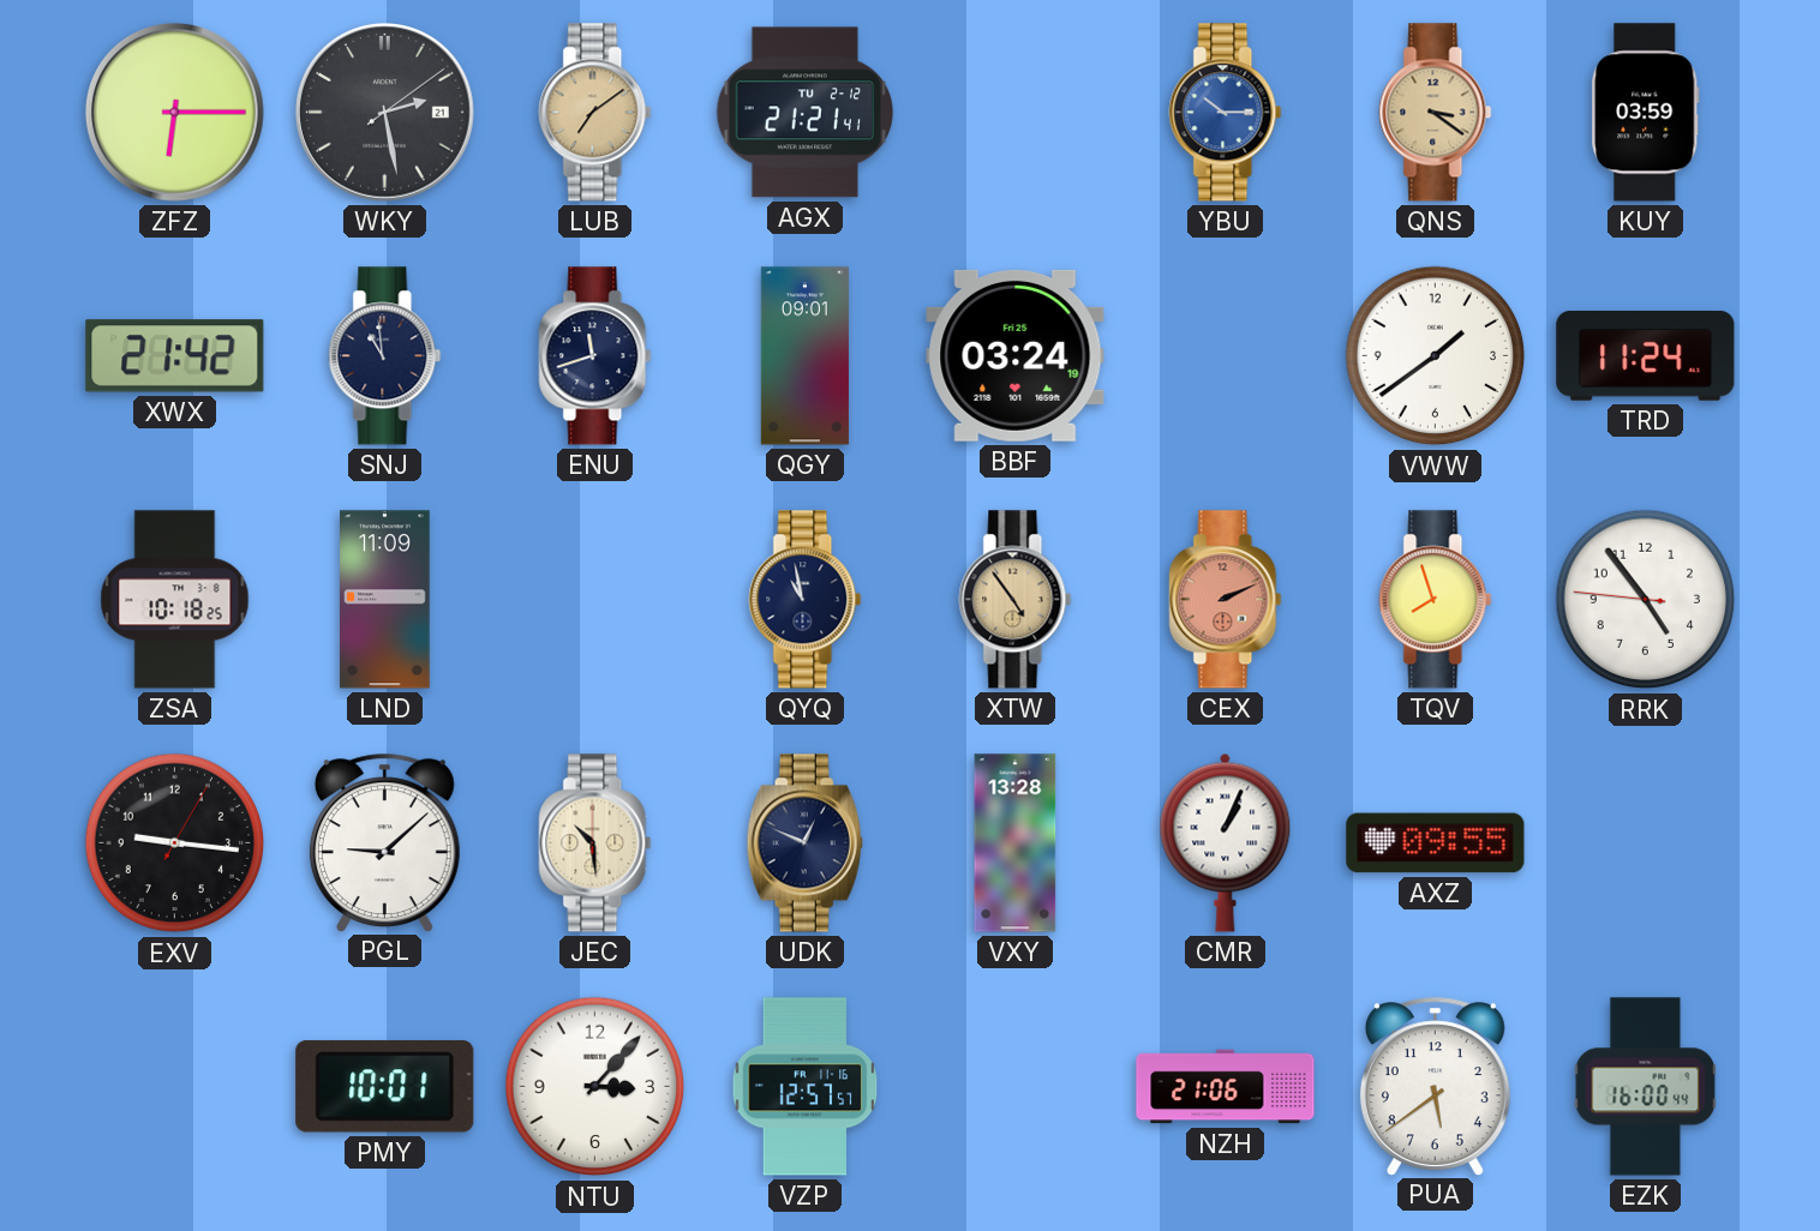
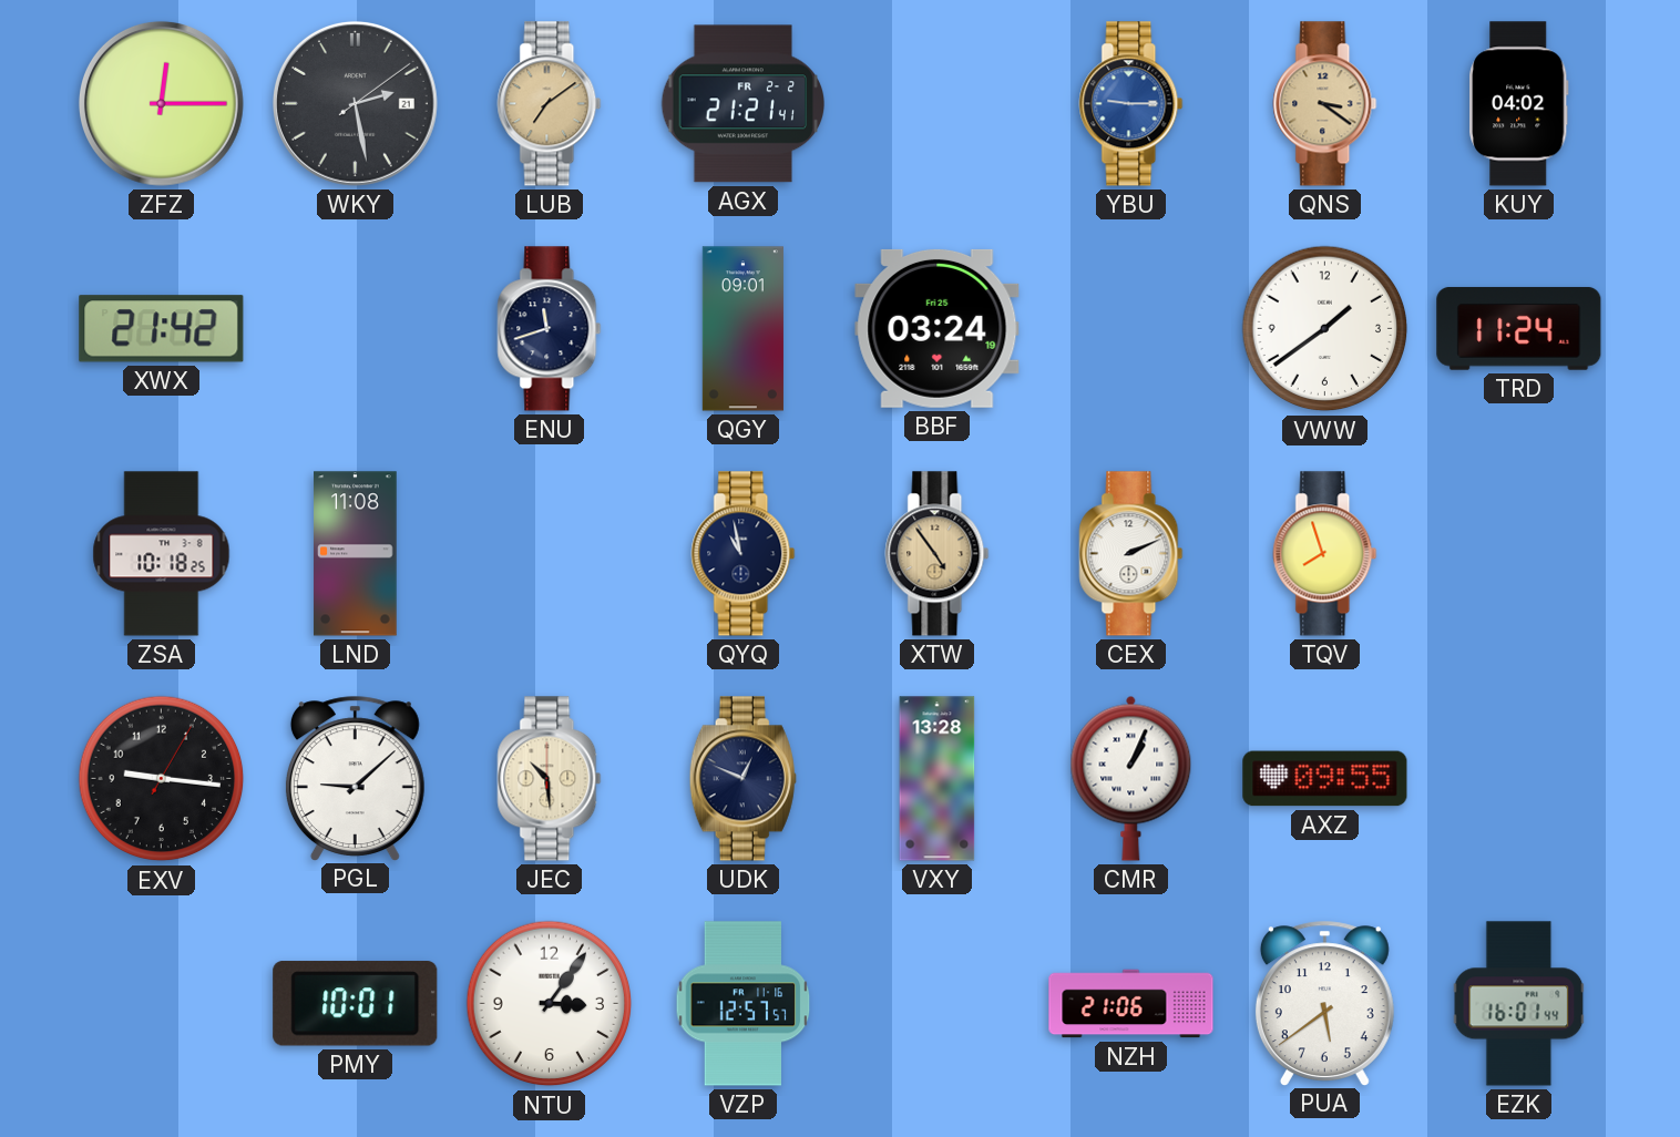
ZFZ: 6:15 -> 12:15
AGX date: TU 2-12 -> FR 2-2
YBU: 10:15 -> 9:15
KUY: 03:59 -> 04:02
SNJ: 10:59 -> none
LND: 11:09 -> 11:08
CEX dial: salmon -> white
RRK: 4:53 -> none
NTU: 3:07 -> 3:06
EZK: 16:00 -> 16:01
